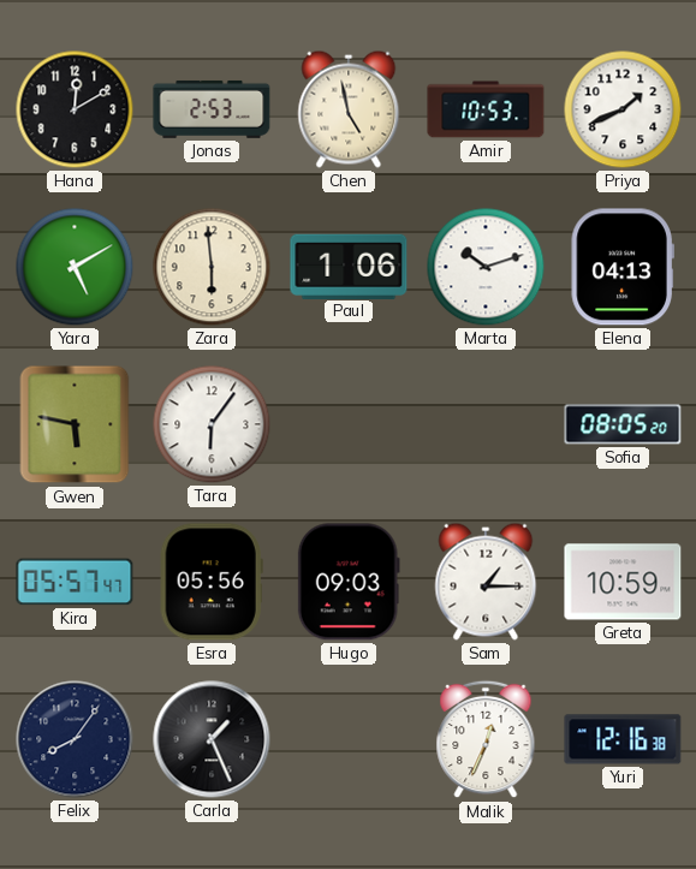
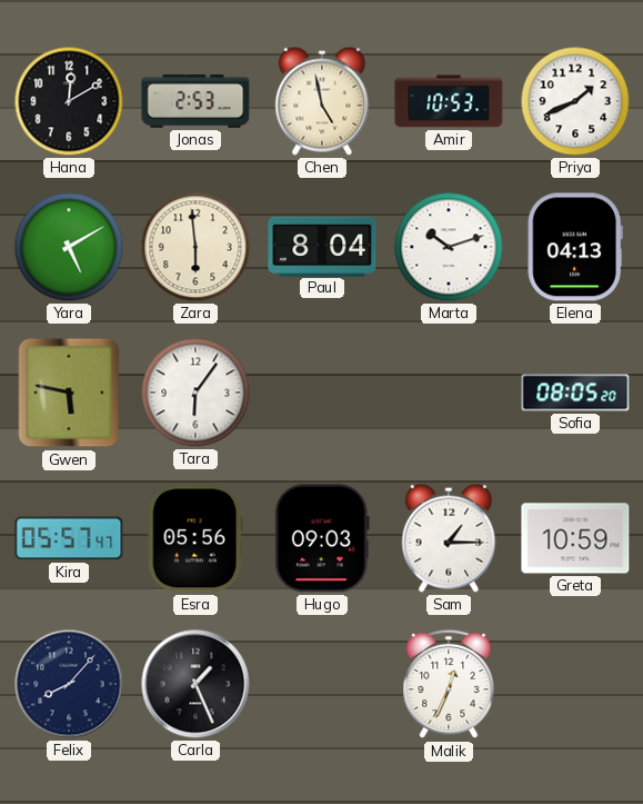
Paul: 1:06 -> 8:04
Felix: 8:06 -> 8:07
Yuri: 12:16 -> none
